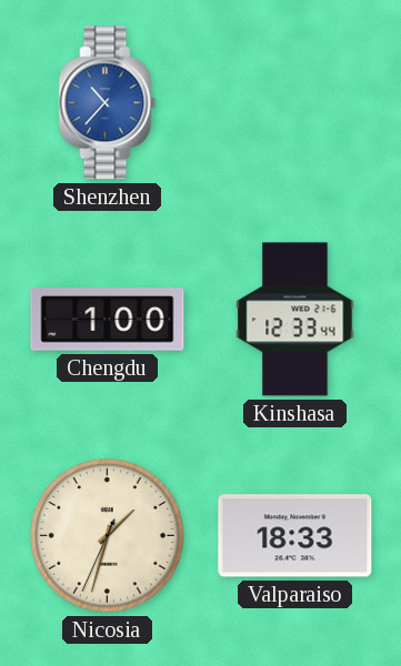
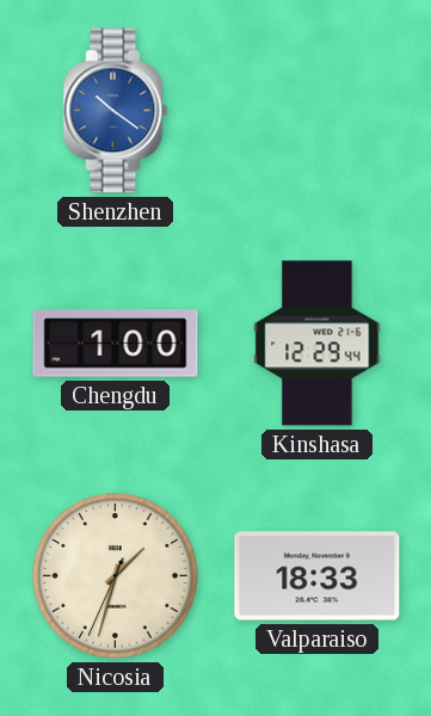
Shenzhen: 10:37 -> 10:21
Kinshasa: 12:33 -> 12:29
